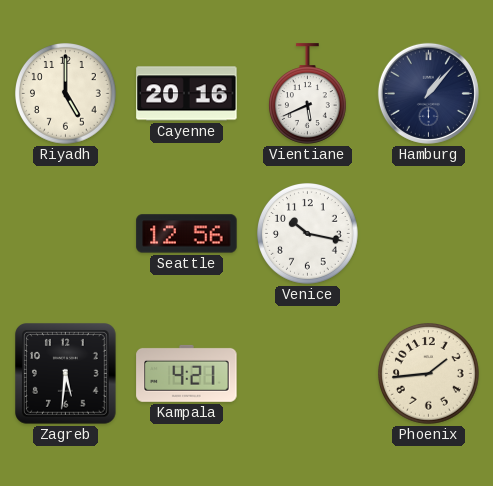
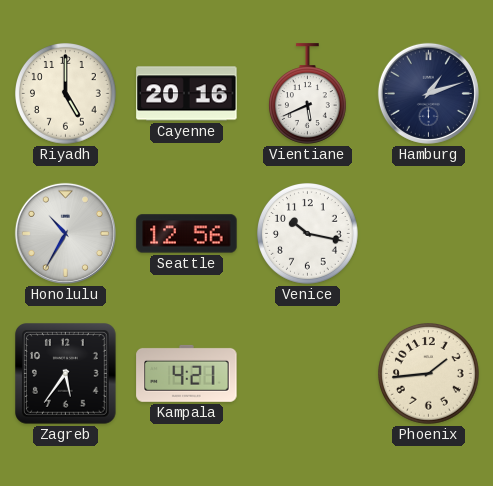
Hamburg: 1:07 -> 1:12
Honolulu: none -> 10:35
Zagreb: 5:31 -> 5:36
